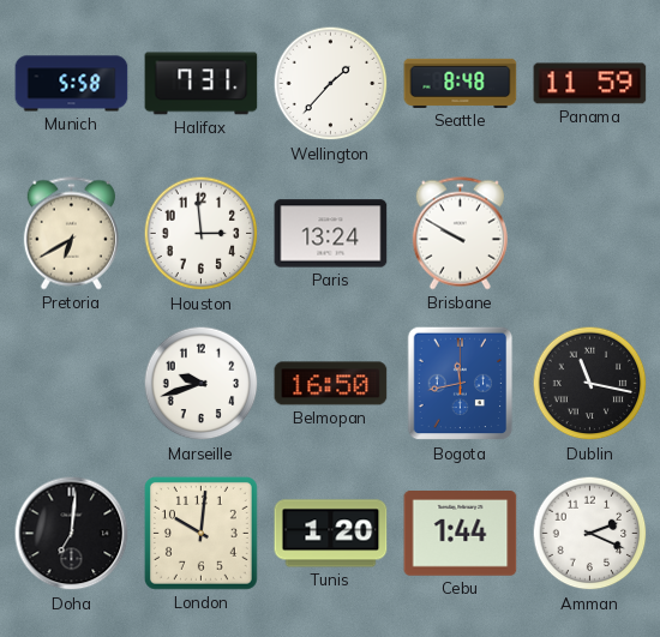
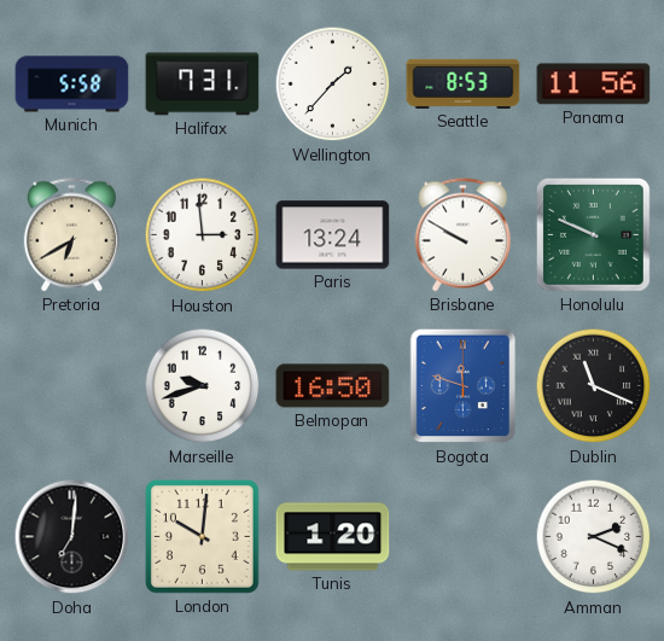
Seattle: 8:48 -> 8:53
Panama: 11:59 -> 11:56
Honolulu: none -> 9:49
Bogota: 11:43 -> 11:48
Dublin: 11:17 -> 11:19
Cebu: 1:44 -> none
